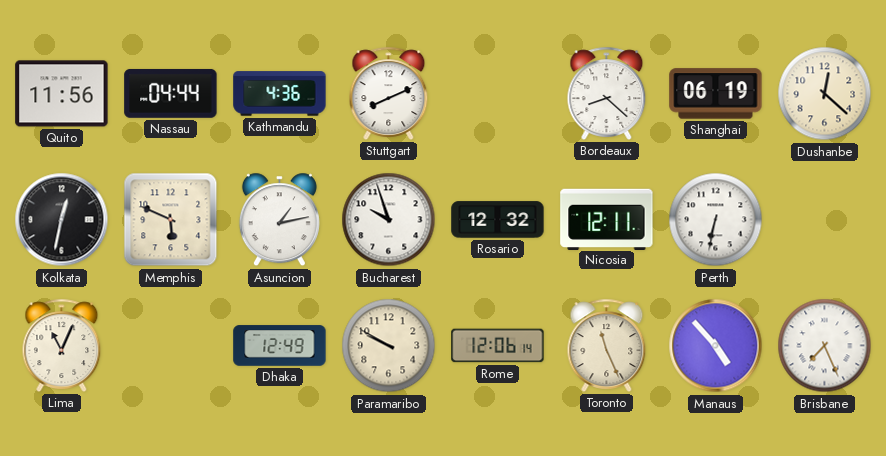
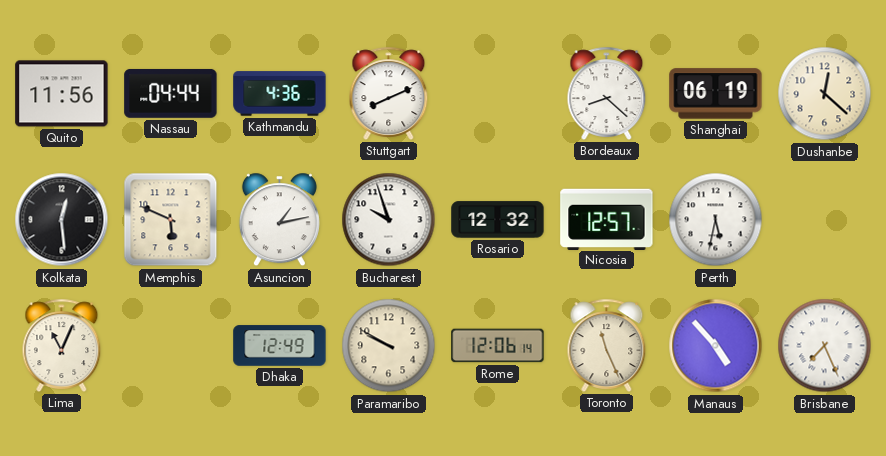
Kolkata: 12:32 -> 12:29
Nicosia: 12:11 -> 12:57
Perth: 6:32 -> 5:32
